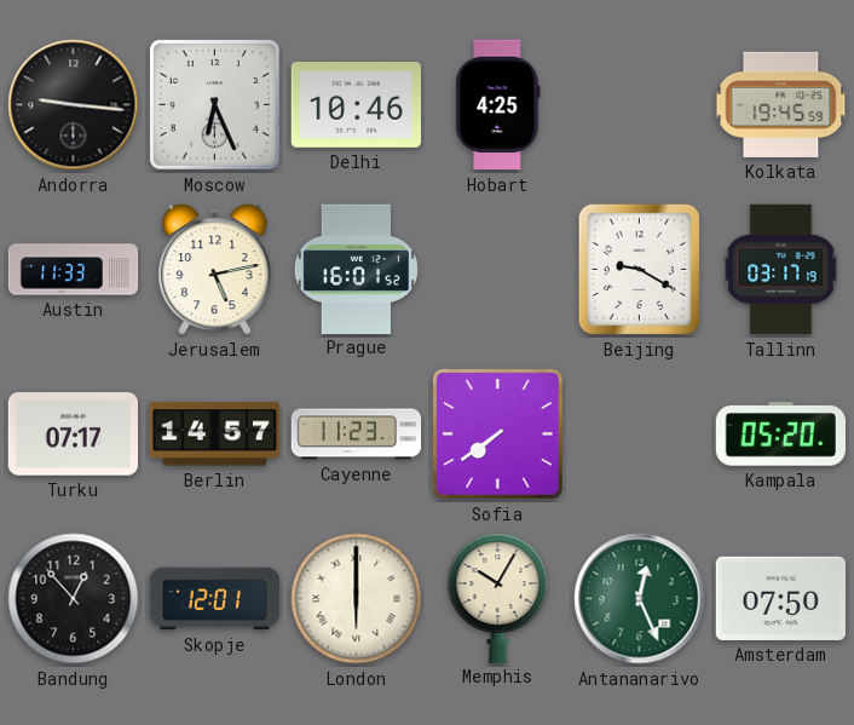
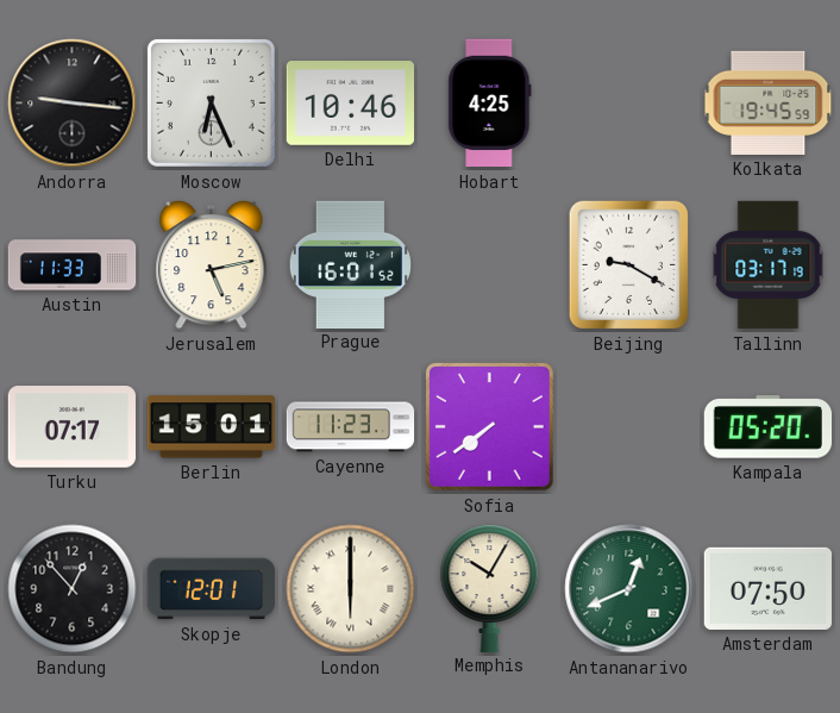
Berlin: 14:57 -> 15:01
Antananarivo: 12:26 -> 12:41
